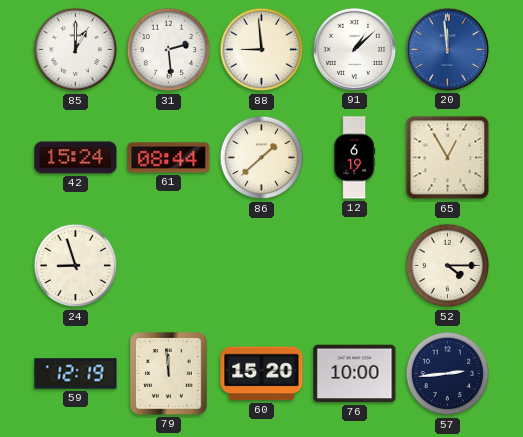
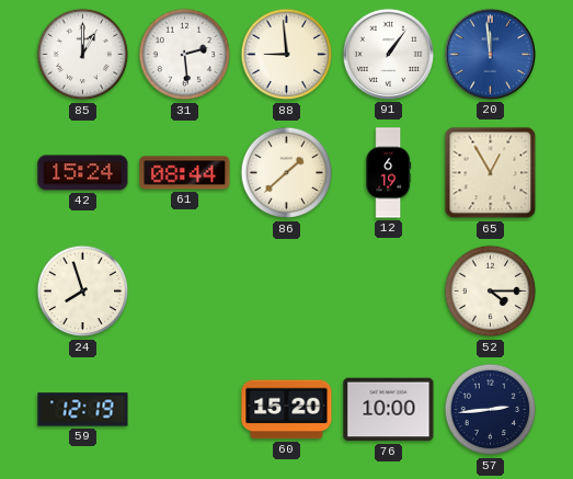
91: 1:08 -> 1:06
24: 8:57 -> 7:57
79: 11:59 -> none
